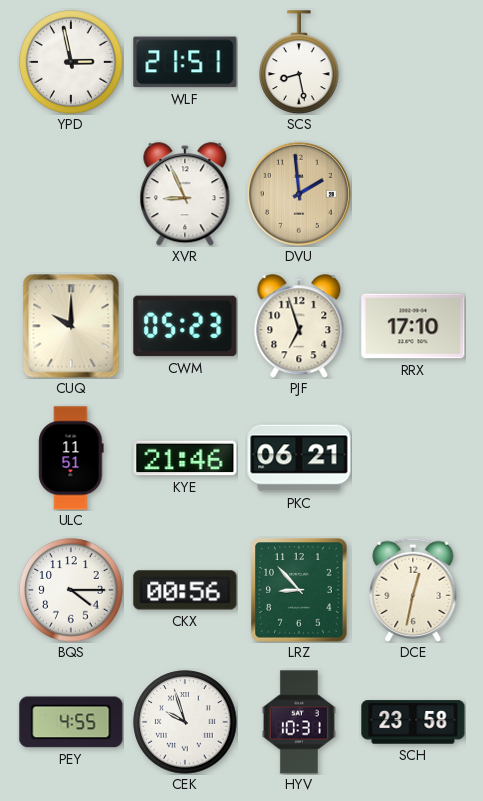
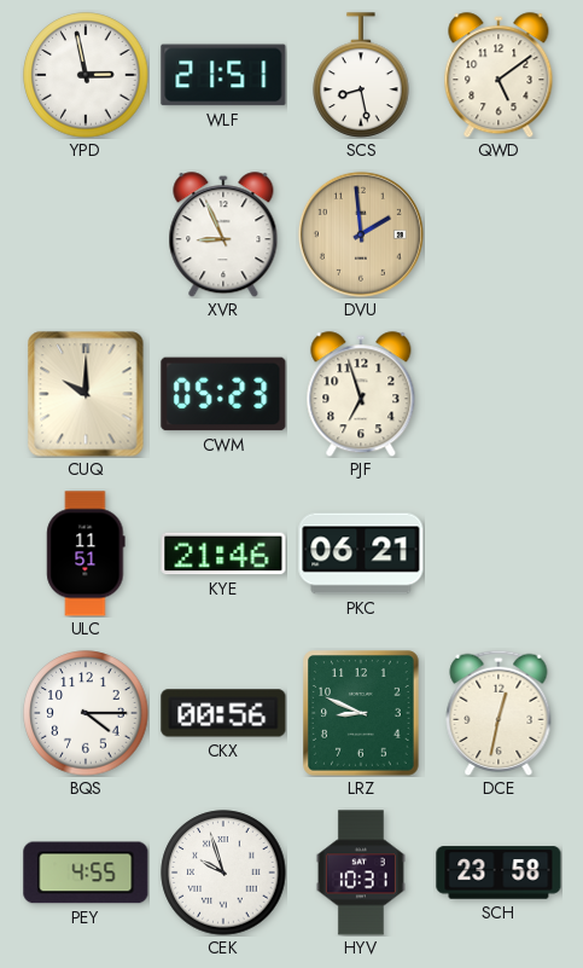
QWD: none -> 5:09
RRX: 17:10 -> none
LRZ: 8:53 -> 8:49
